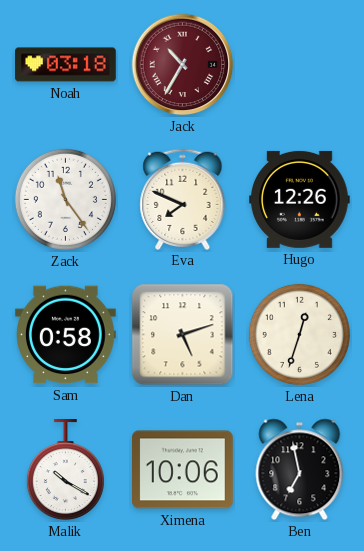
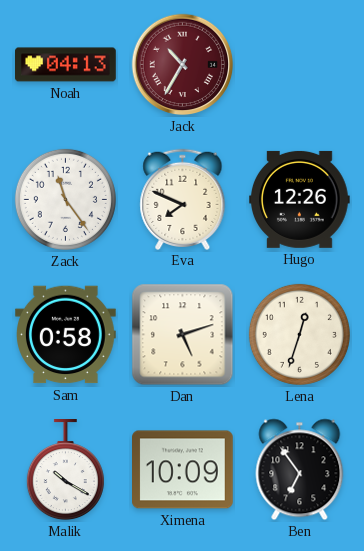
Noah: 03:18 -> 04:13
Ximena: 10:06 -> 10:09
Ben: 6:58 -> 6:54
